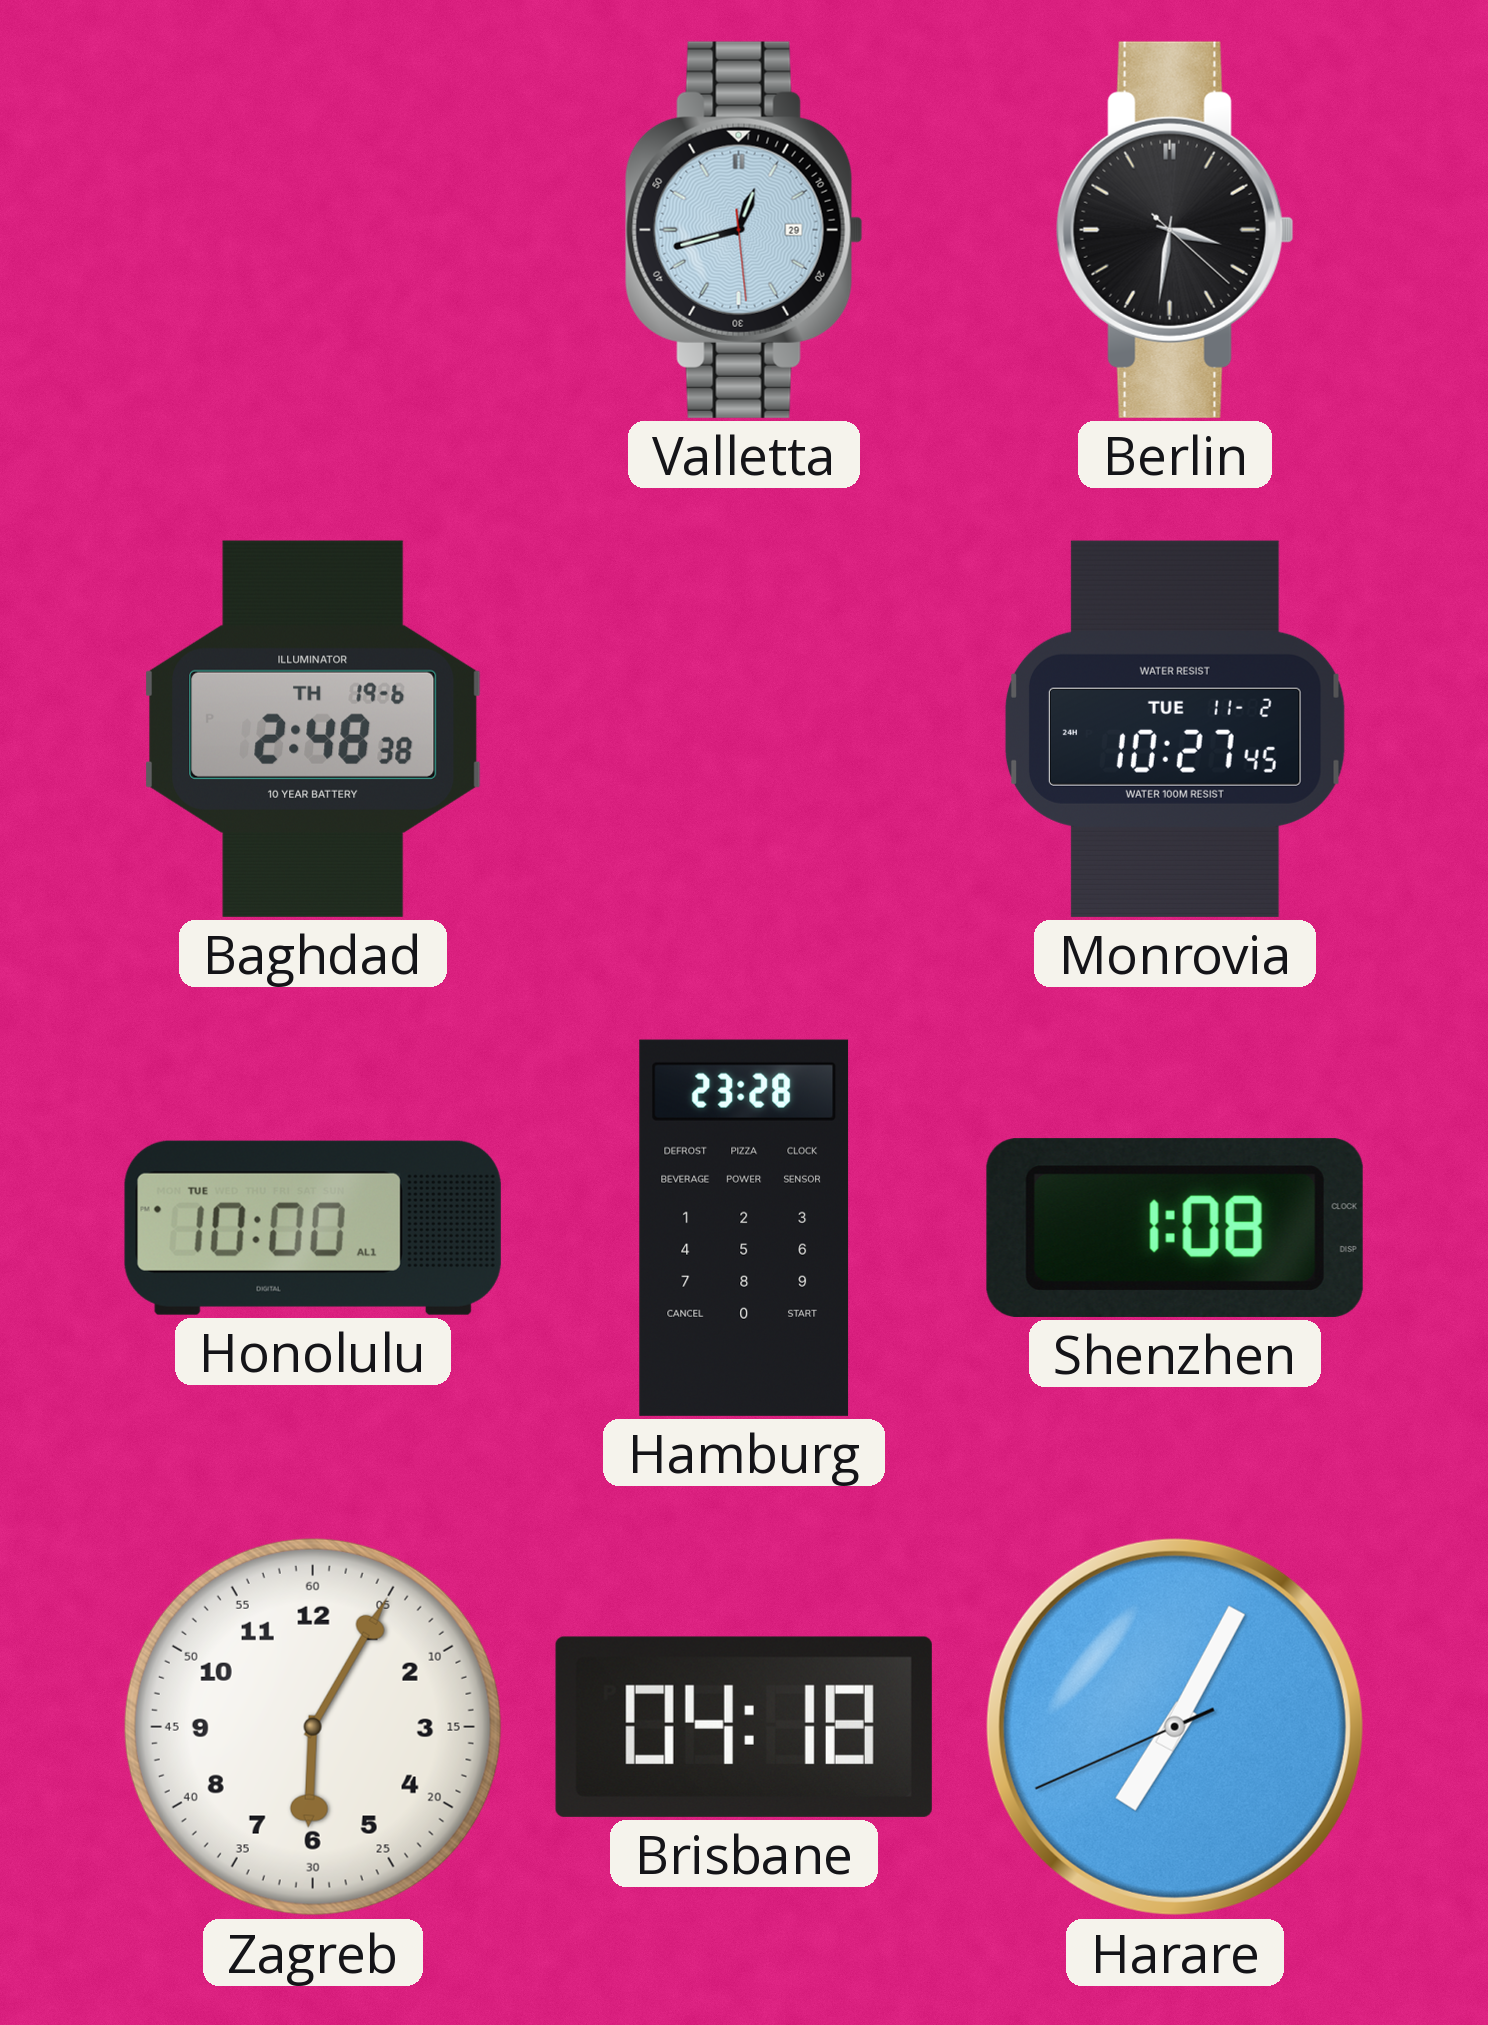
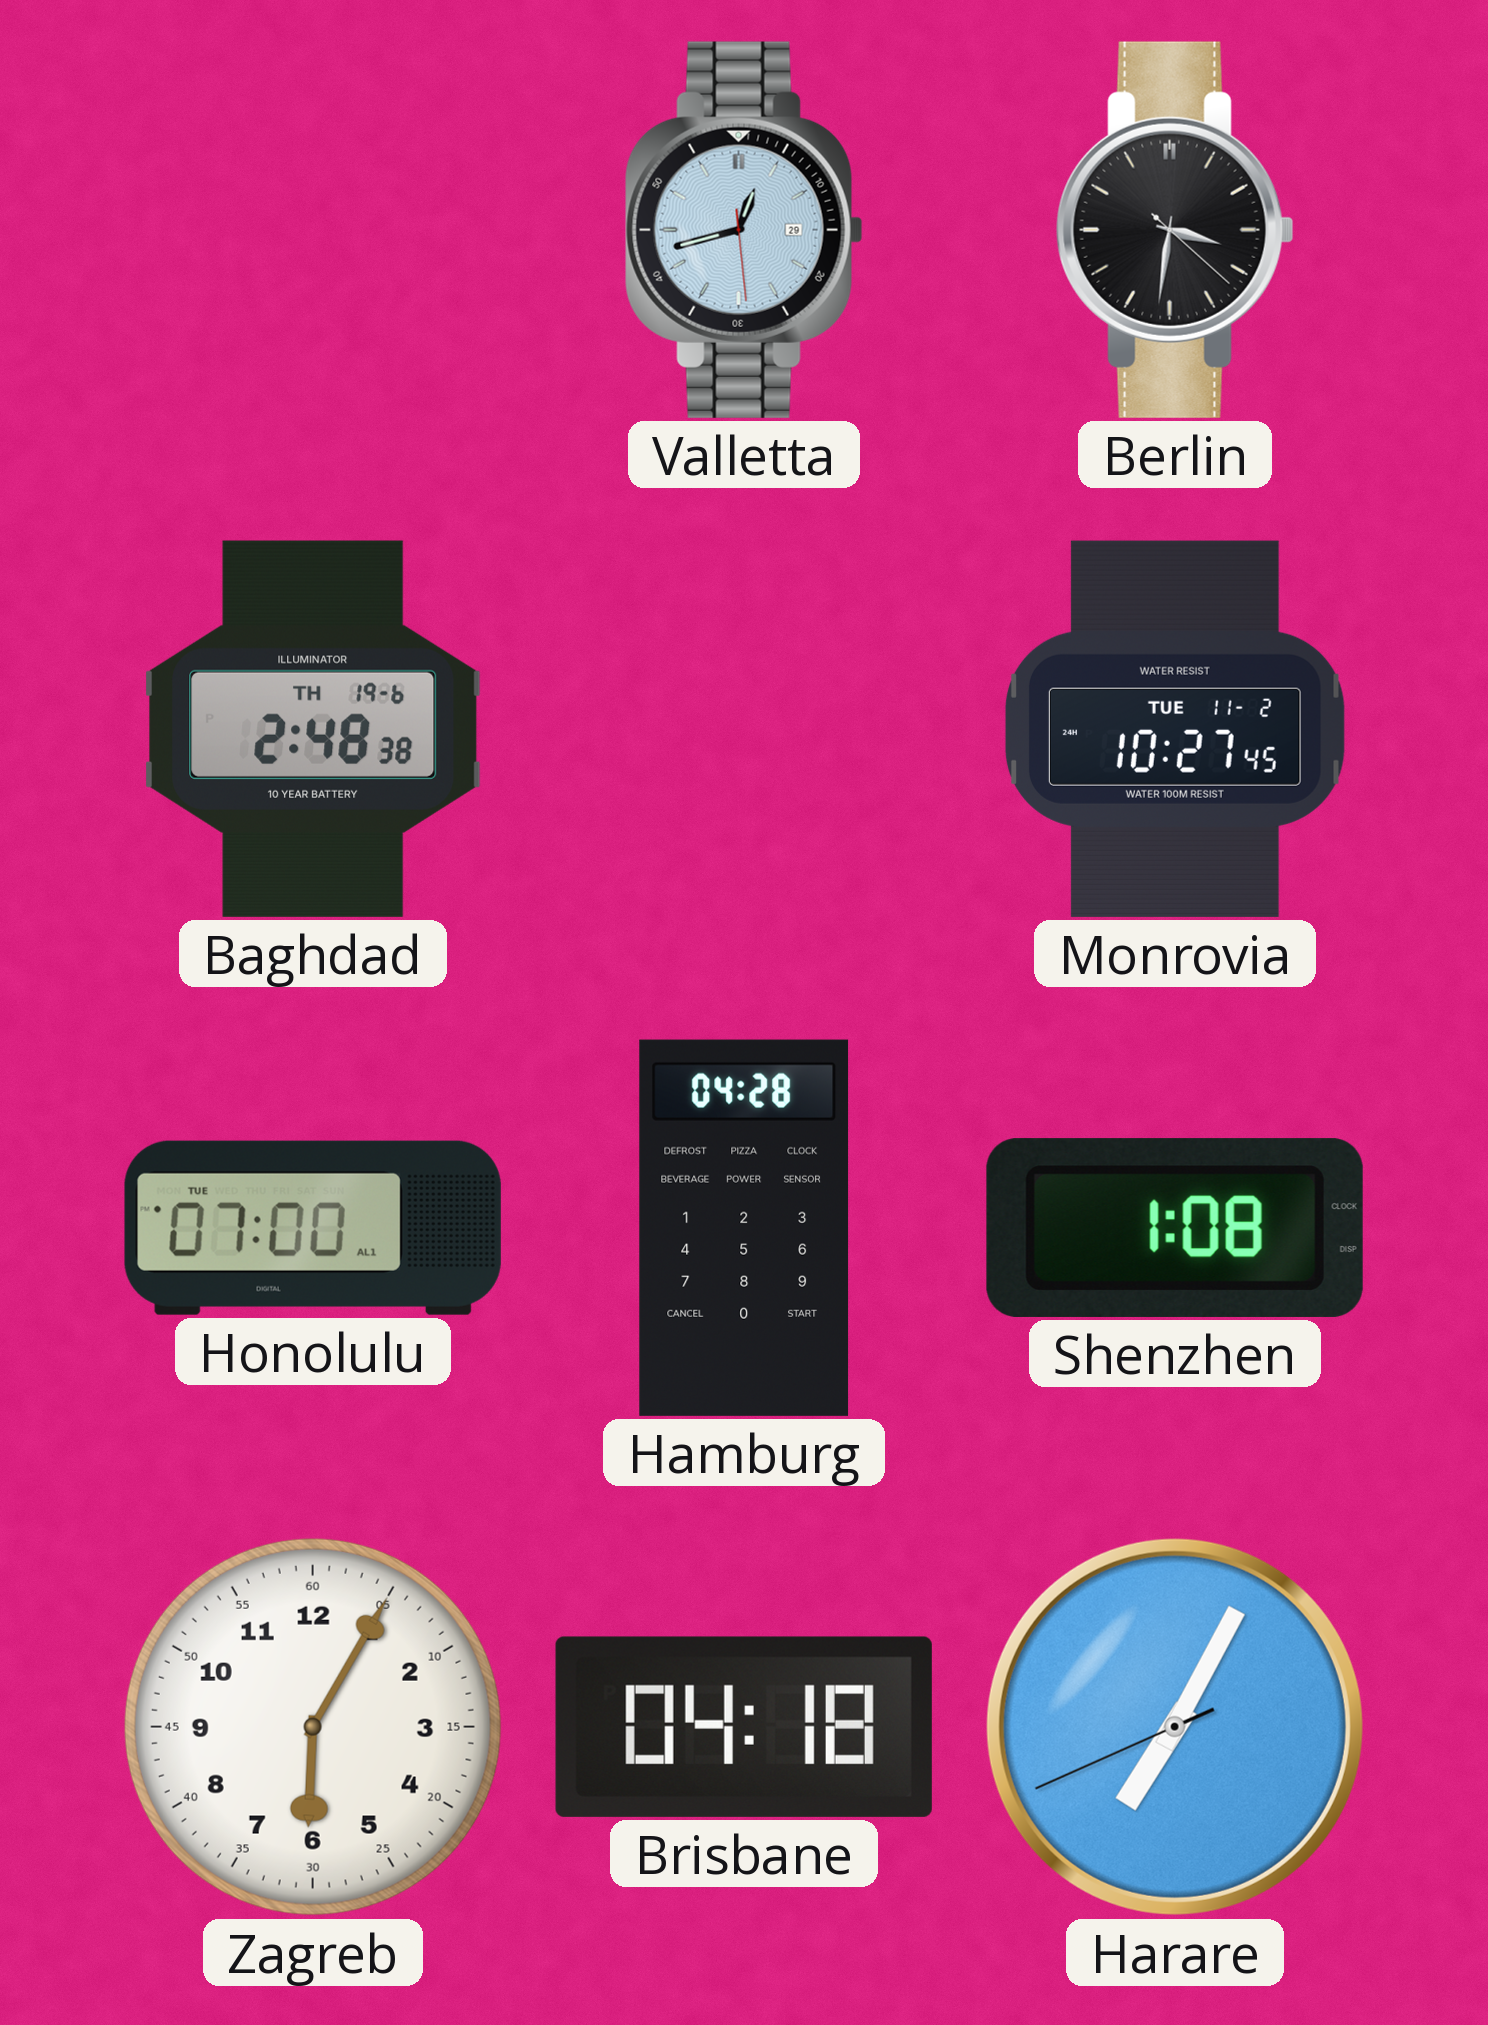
Honolulu: 10:00 -> 07:00
Hamburg: 23:28 -> 04:28
